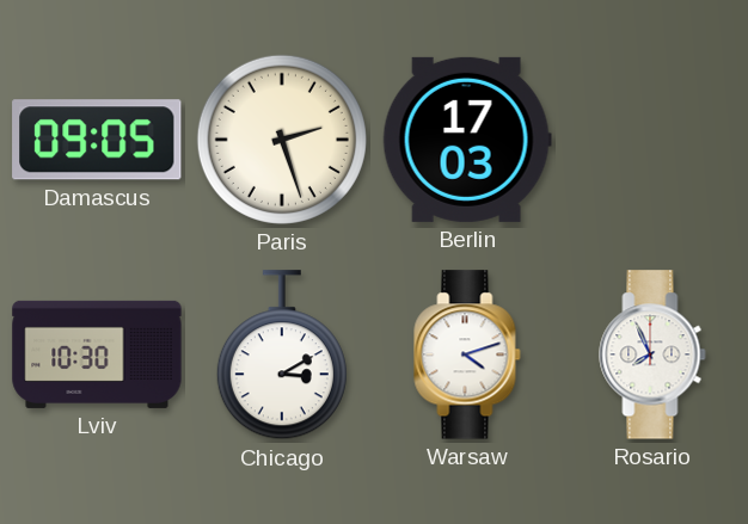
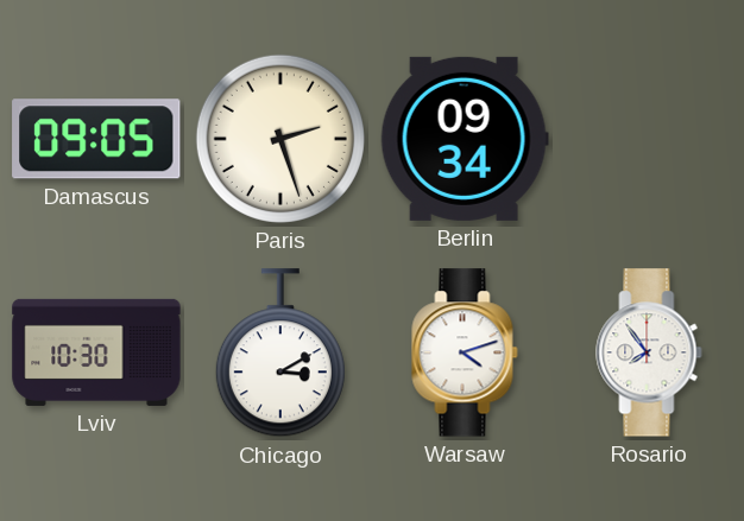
Berlin: 17:03 -> 09:34
Rosario: 7:56 -> 7:54
